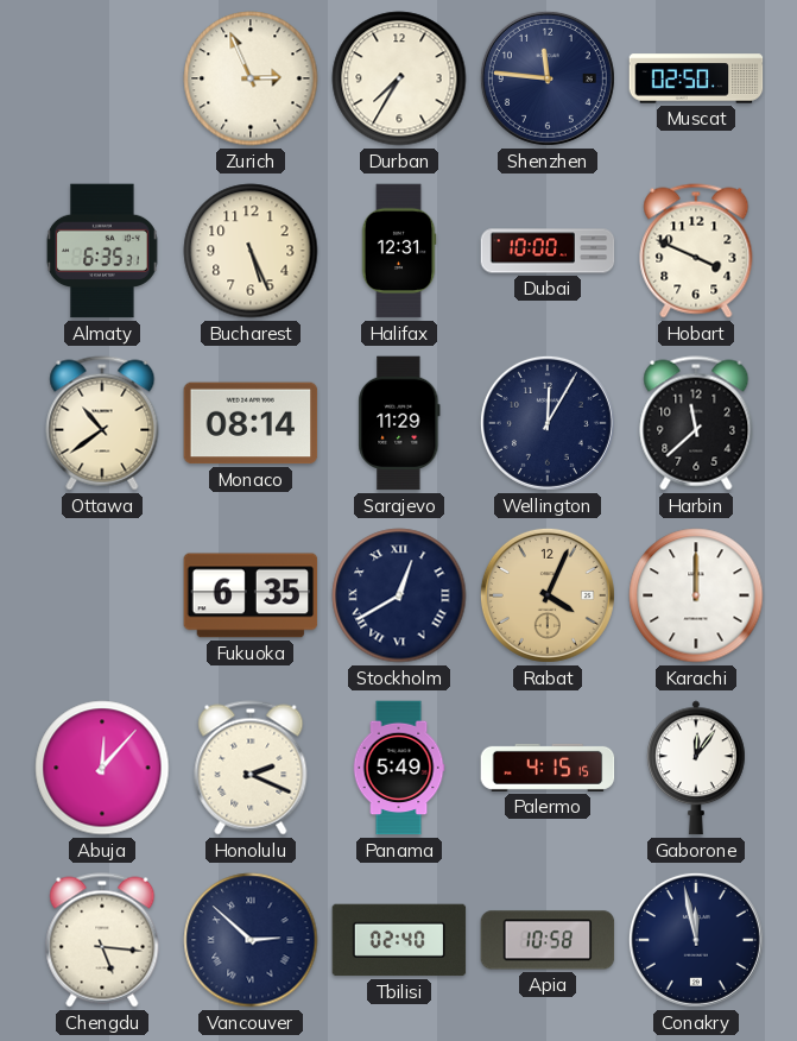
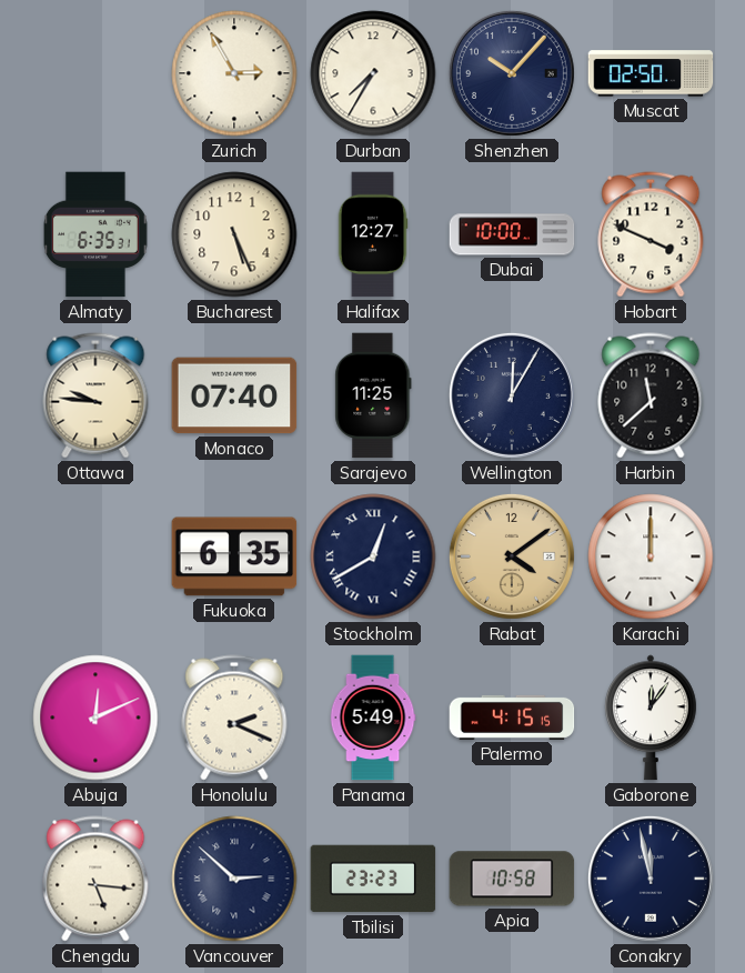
Zurich: 2:56 -> 2:55
Shenzhen: 11:46 -> 10:07
Halifax: 12:31 -> 12:27
Ottawa: 10:39 -> 9:46
Monaco: 08:14 -> 07:40
Sarajevo: 11:29 -> 11:25
Rabat: 4:04 -> 4:09
Abuja: 12:07 -> 12:11
Tbilisi: 02:40 -> 23:23
